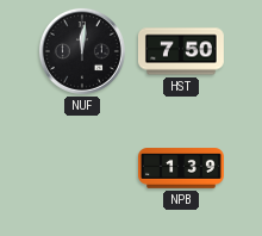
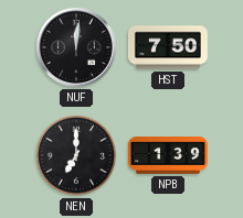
NEN: none -> 7:00
